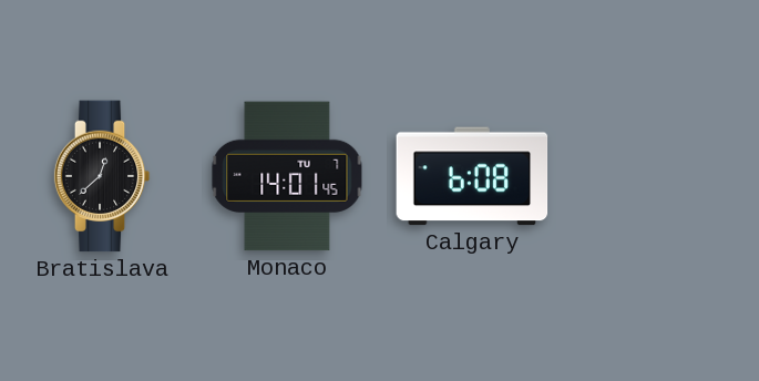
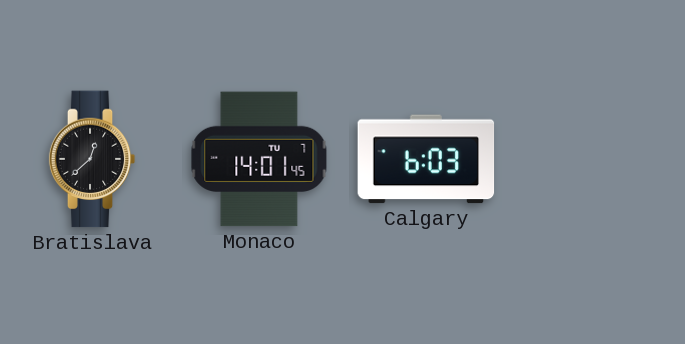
Calgary: 6:08 -> 6:03
